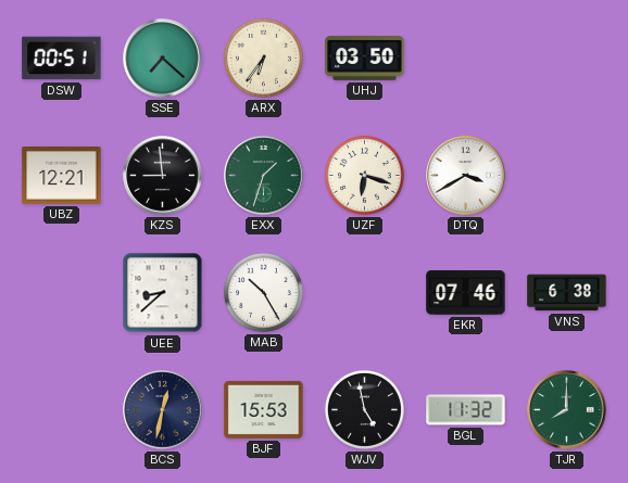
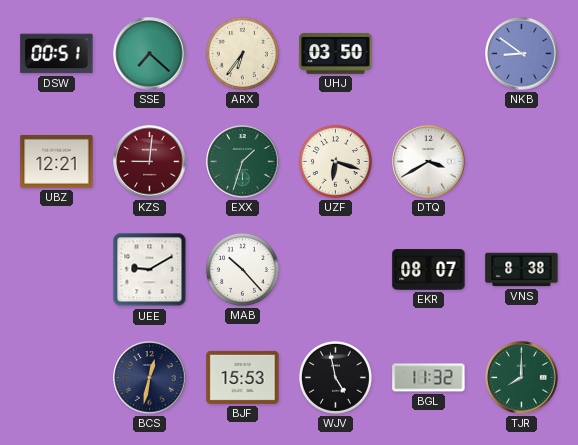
NKB: none -> 8:51
KZS: 8:59 -> 9:01
KZS dial: black -> burgundy
UEE: 8:38 -> 9:10
MAB: 10:25 -> 10:23
EKR: 07:46 -> 08:07
VNS: 6:38 -> 8:38
